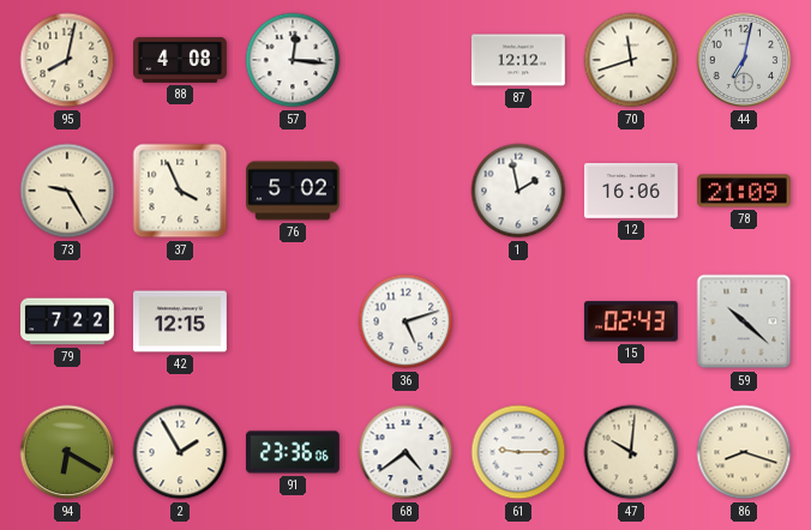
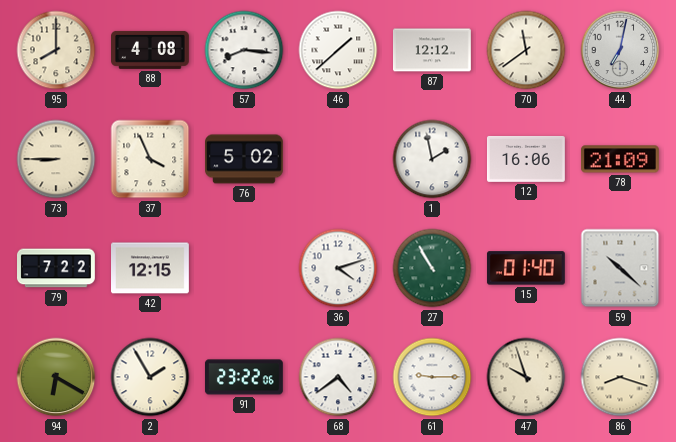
95: 8:02 -> 8:00
57: 12:16 -> 8:16
46: none -> 1:38
70: 11:42 -> 11:39
73: 9:25 -> 8:45
36: 5:12 -> 4:12
27: none -> 10:55
15: 02:43 -> 01:40
91: 23:36 -> 23:22
47: 10:01 -> 9:57
